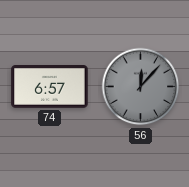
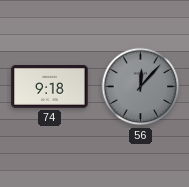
74: 6:57 -> 9:18
